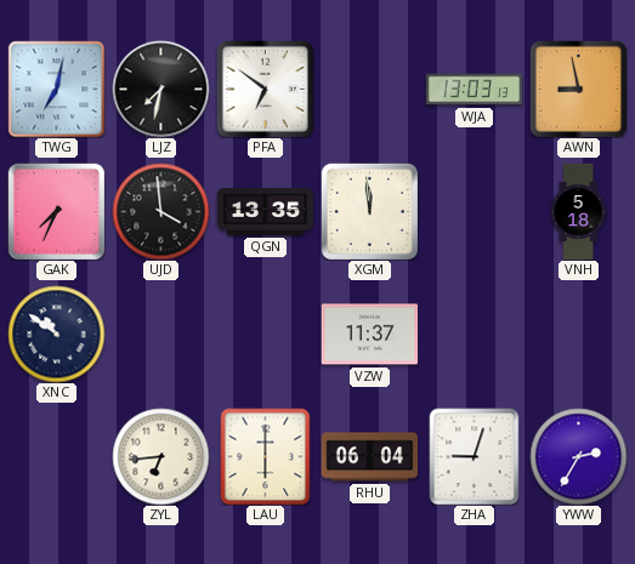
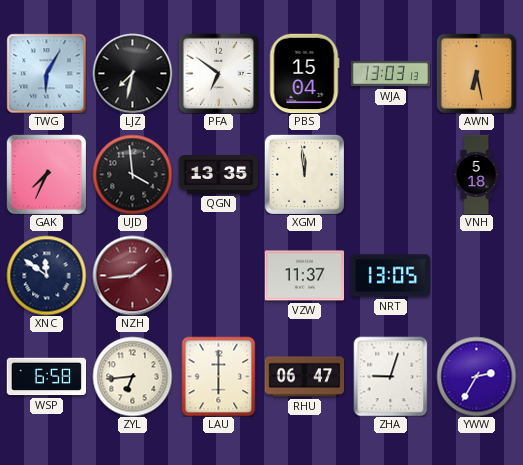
TWG: 7:02 -> 6:05
PBS: none -> 15:04
AWN: 8:58 -> 6:28
XNC: 10:51 -> 11:51
NZH: none -> 1:44
NRT: none -> 13:05
WSP: none -> 6:58
RHU: 06:04 -> 06:47
